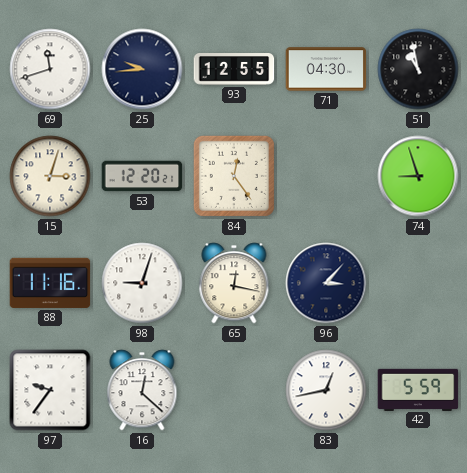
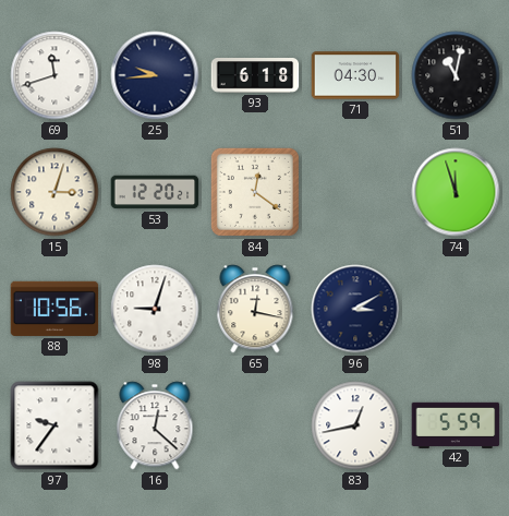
93: 12:55 -> 6:18
51: 10:58 -> 11:02
84: 12:24 -> 12:21
74: 8:57 -> 11:57
88: 11:16 -> 10:56
96: 3:07 -> 3:10
